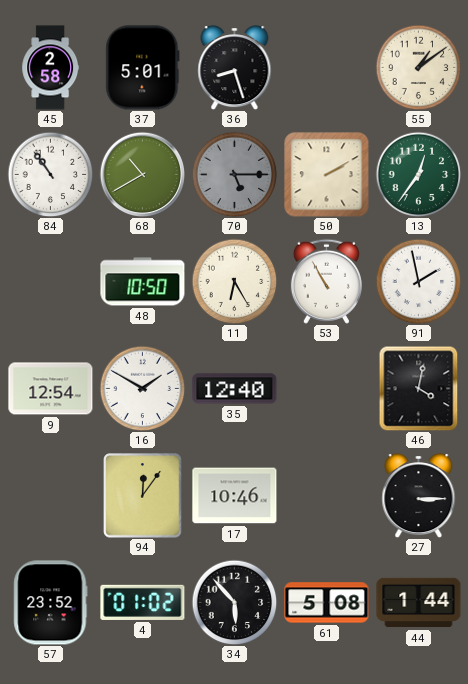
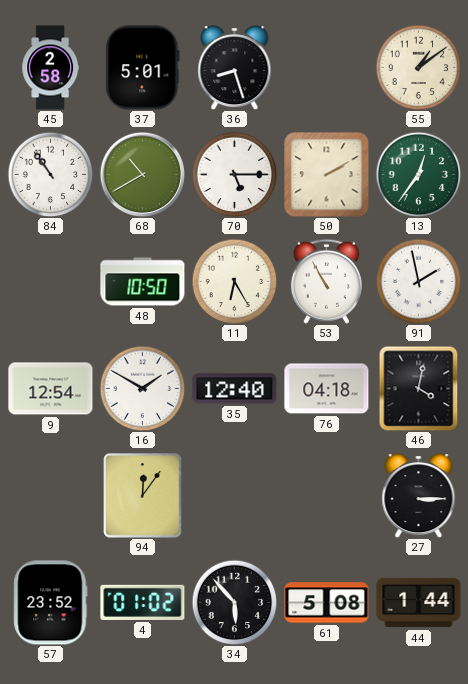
70 dial: grey -> white
76: none -> 04:18
17: 10:46 -> none
